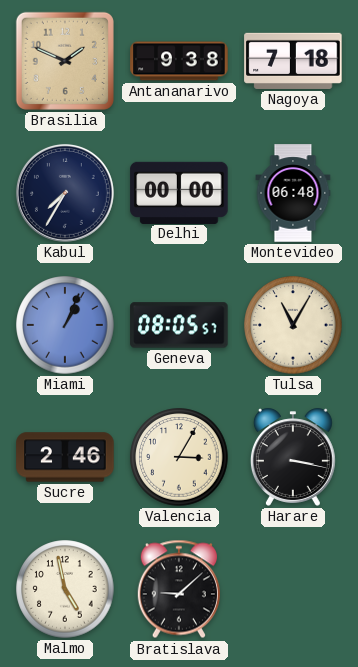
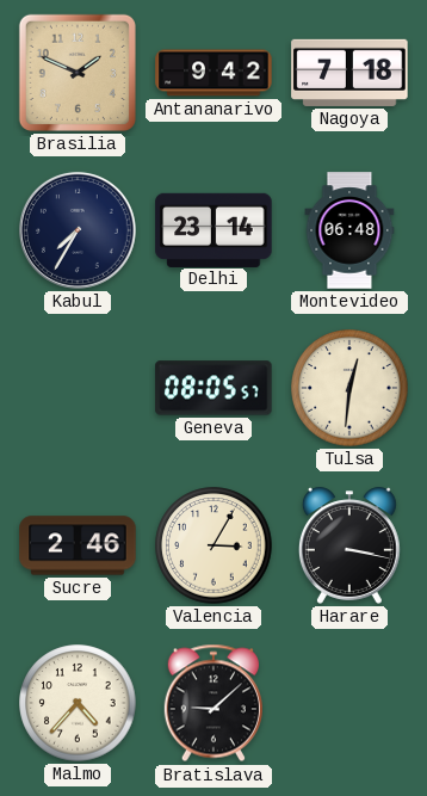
Antananarivo: 9:38 -> 9:42
Delhi: 00:00 -> 23:14
Miami: 1:04 -> none
Tulsa: 11:05 -> 12:31
Malmo: 4:58 -> 4:37
